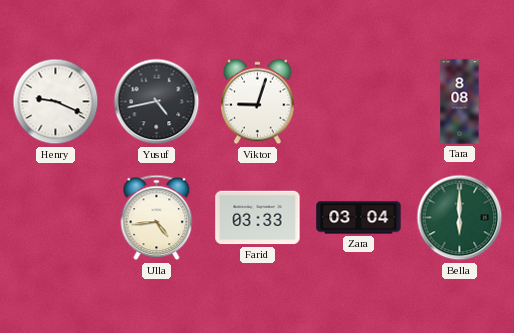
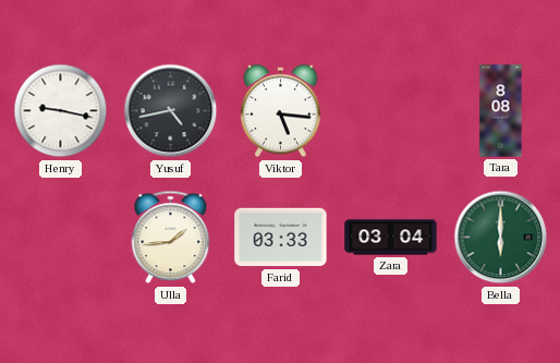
Henry: 9:19 -> 9:17
Viktor: 9:03 -> 5:16
Ulla: 4:44 -> 1:44
